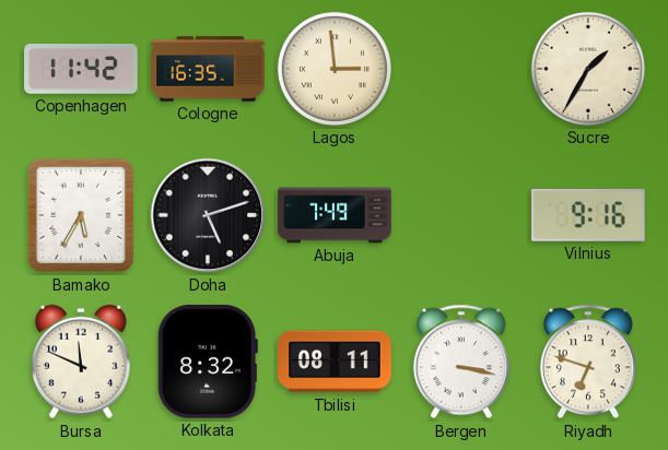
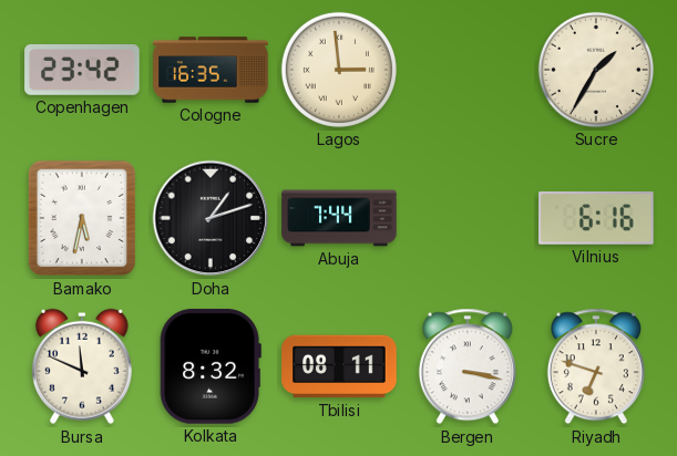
Copenhagen: 11:42 -> 23:42
Bamako: 5:35 -> 5:32
Doha: 5:12 -> 1:12
Abuja: 7:49 -> 7:44
Vilnius: 9:16 -> 6:16
